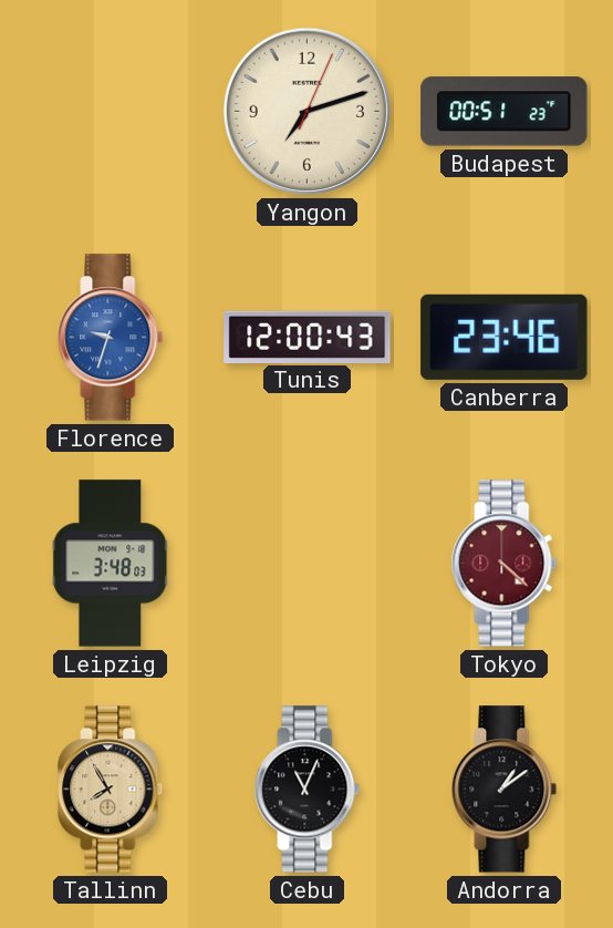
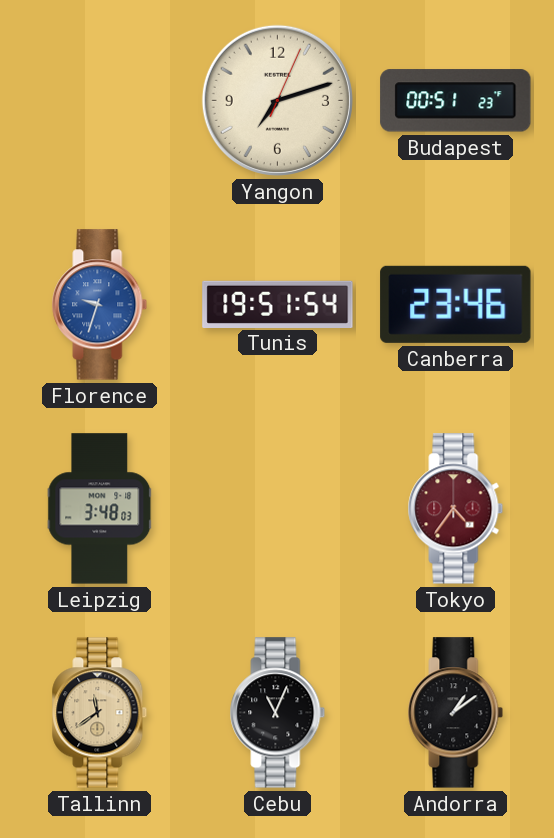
Tunis: 12:00 -> 19:51
Tokyo: 4:22 -> 4:36
Tallinn: 7:55 -> 11:39
